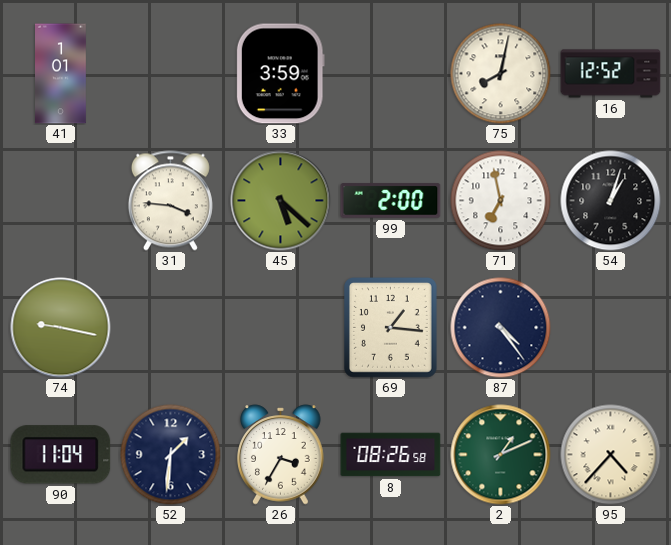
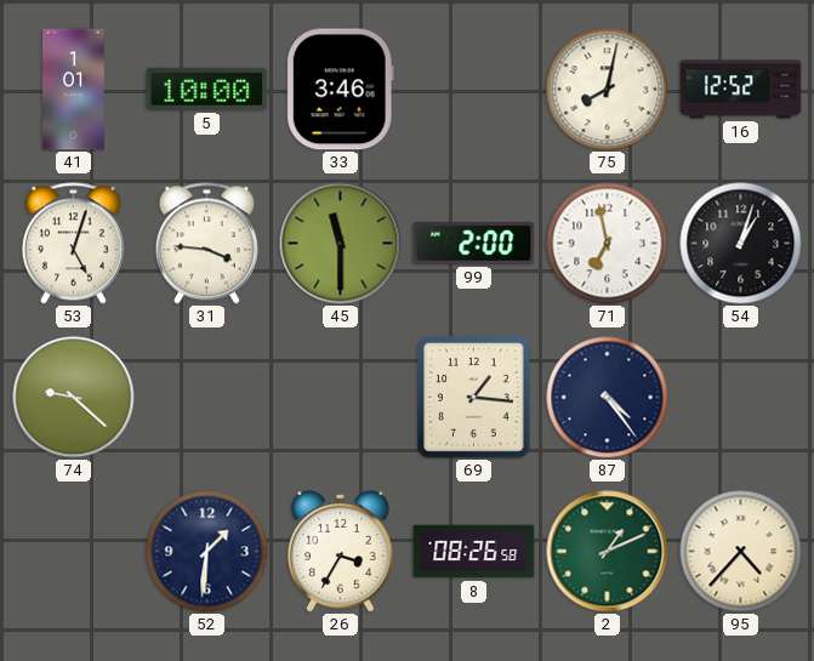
5: none -> 10:00
33: 3:59 -> 3:46
53: none -> 5:03
45: 5:22 -> 11:30
74: 9:17 -> 9:22
90: 11:04 -> none
